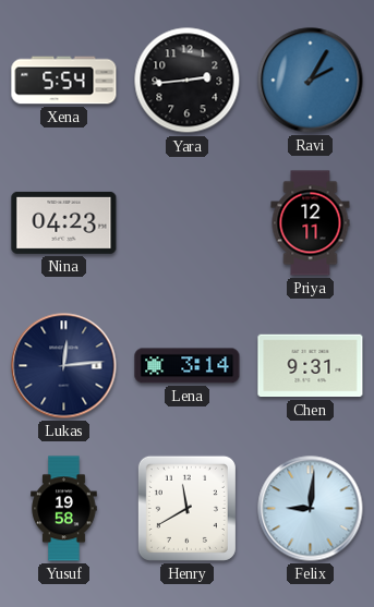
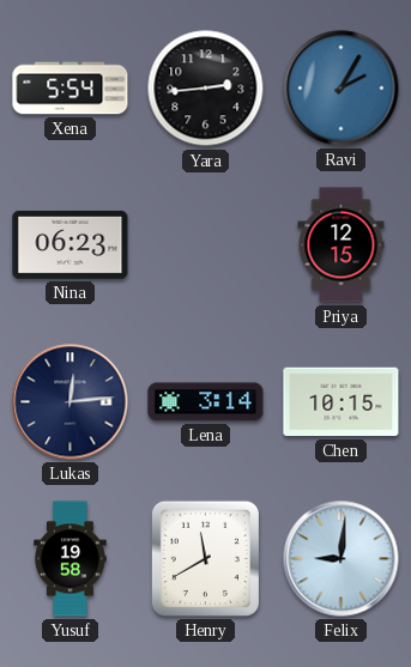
Nina: 04:23 -> 06:23
Priya: 12:11 -> 12:15
Chen: 9:31 -> 10:15
